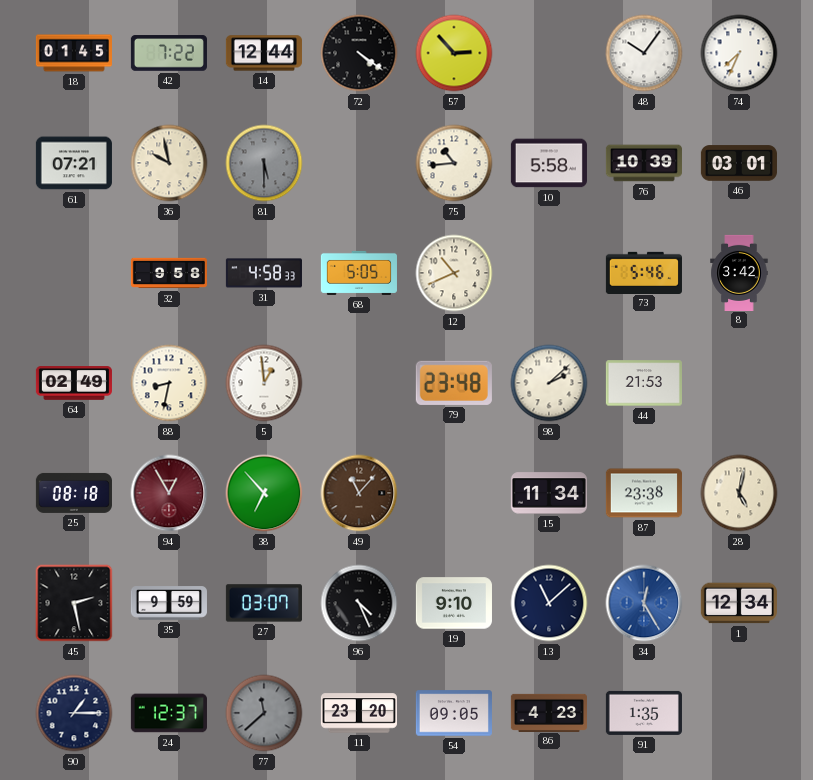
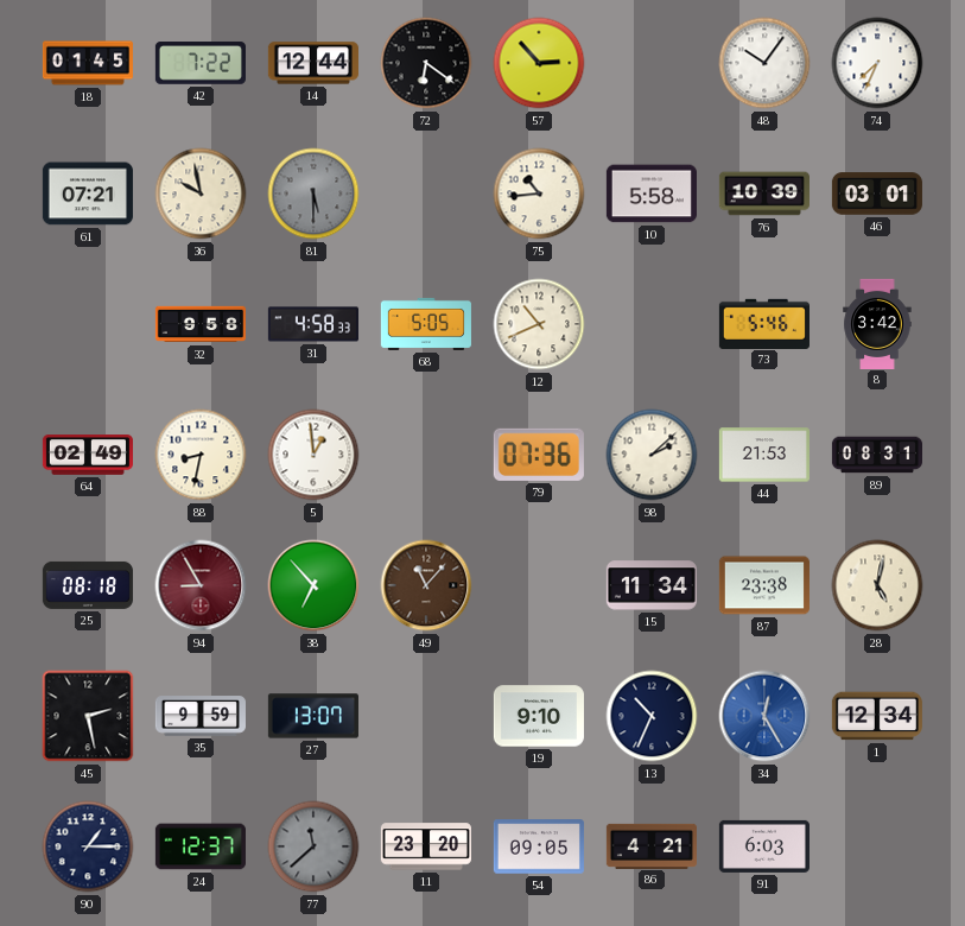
72: 4:21 -> 6:21
79: 23:48 -> 07:36
89: none -> 08:31
94: 12:55 -> 8:55
27: 03:07 -> 13:07
96: 4:26 -> none
13: 11:08 -> 10:34
86: 4:23 -> 4:21
91: 1:35 -> 6:03
